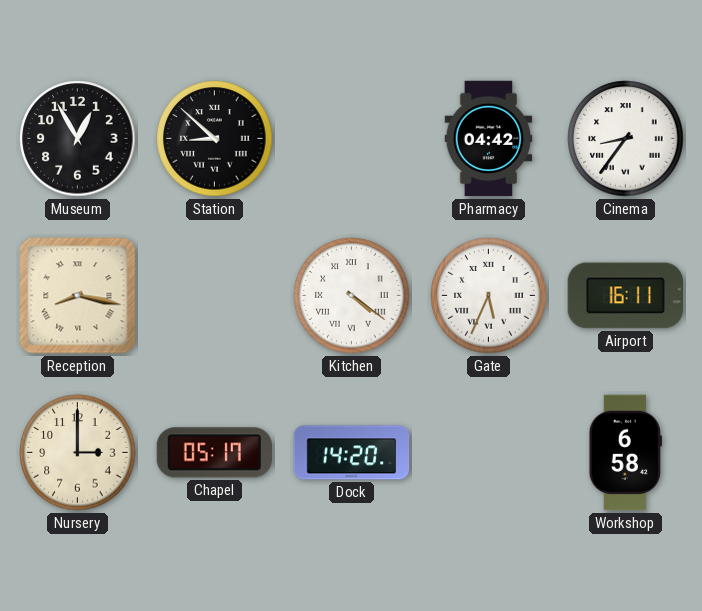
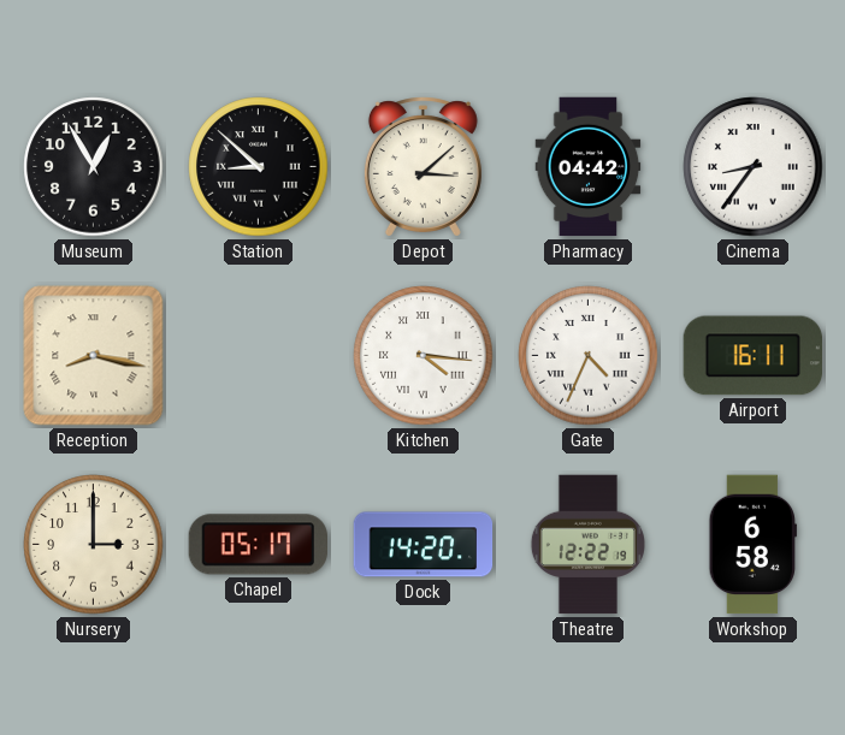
Depot: none -> 3:08
Kitchen: 4:21 -> 4:16
Gate: 5:34 -> 4:34
Theatre: none -> 12:22
